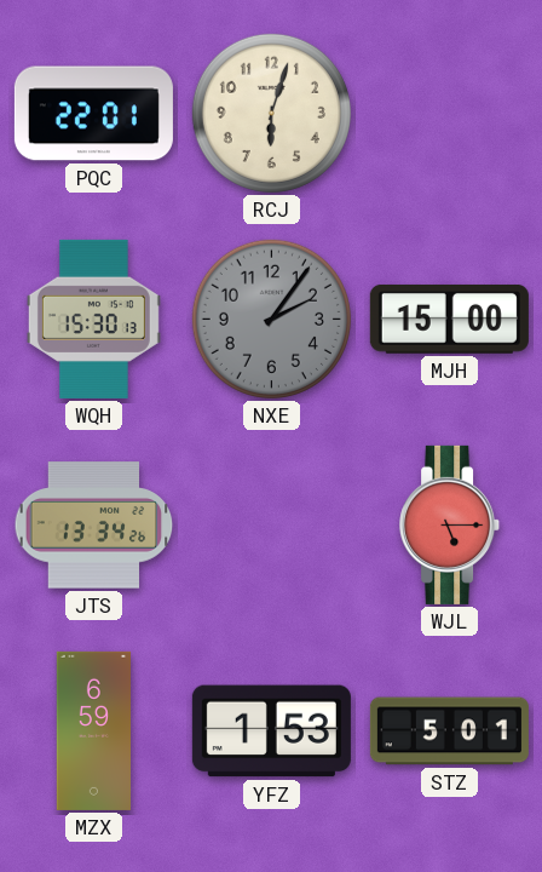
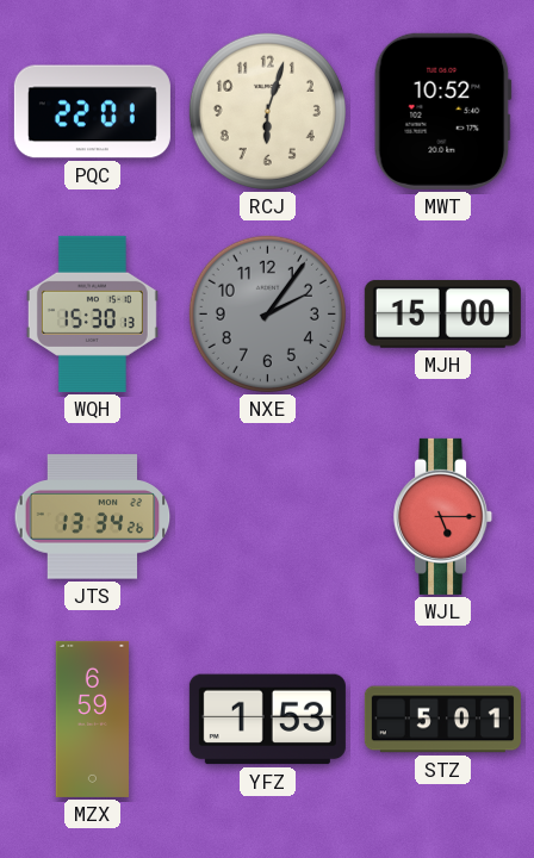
MWT: none -> 10:52
